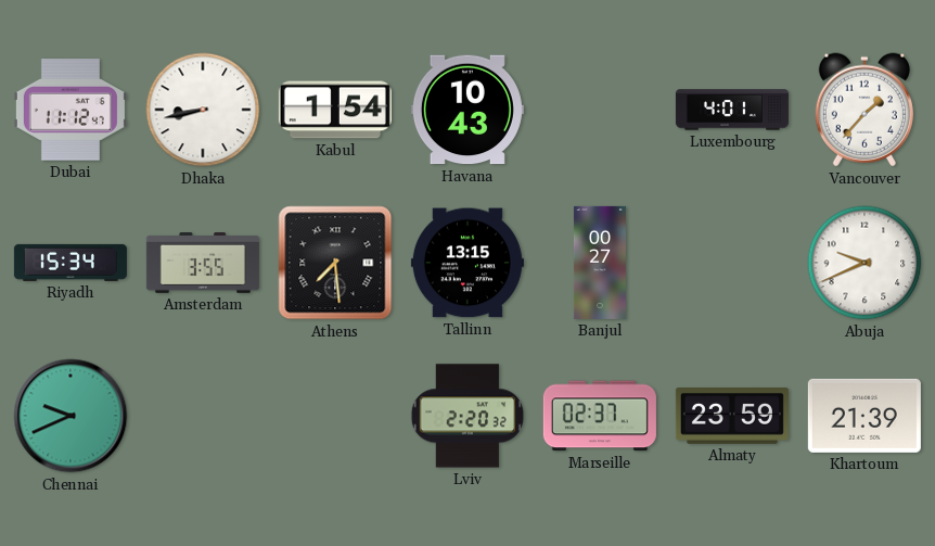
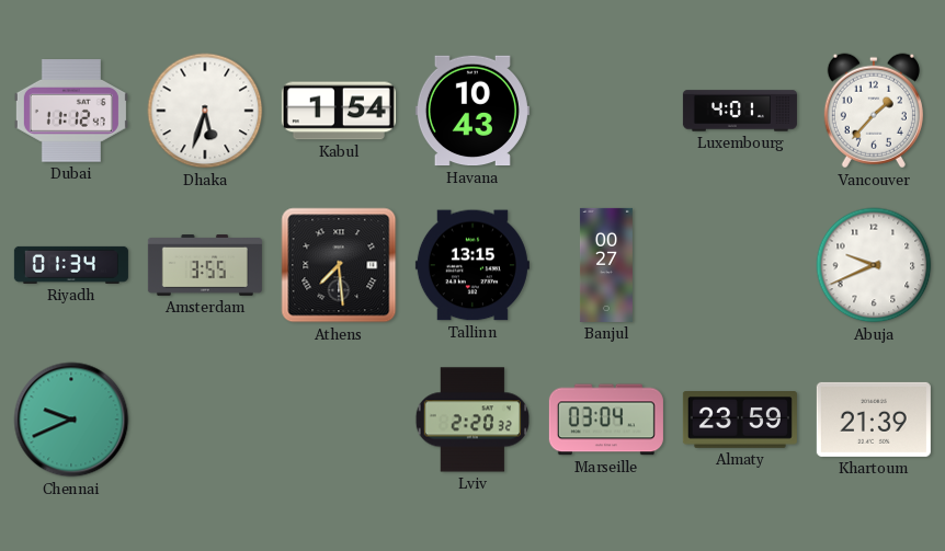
Dhaka: 8:43 -> 5:33
Riyadh: 15:34 -> 01:34
Marseille: 02:37 -> 03:04
